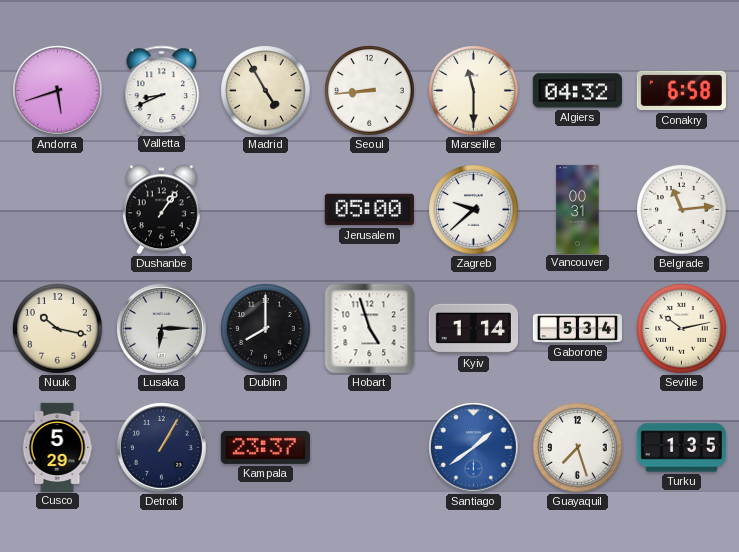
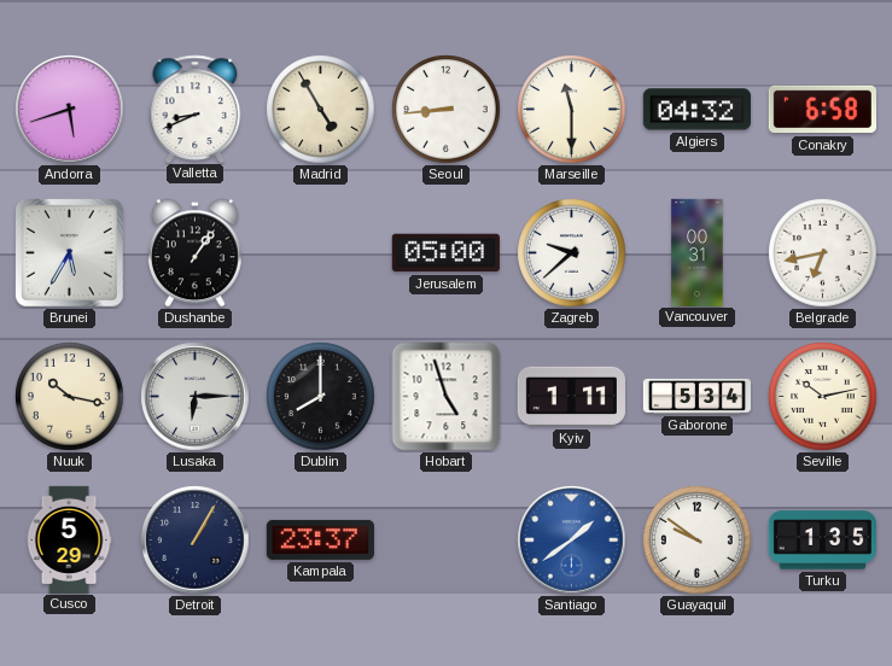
Brunei: none -> 5:35
Belgrade: 11:14 -> 6:43
Kyiv: 1:14 -> 1:11
Guayaquil: 7:27 -> 9:51
